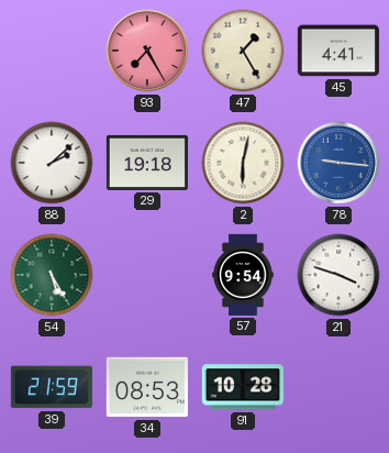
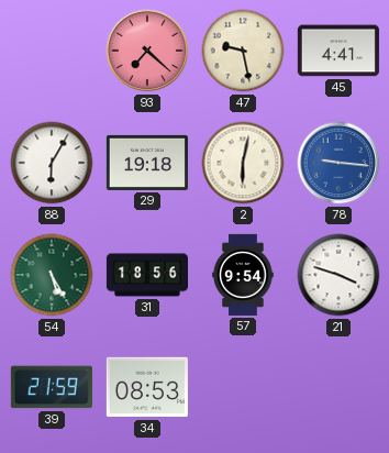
93: 7:25 -> 7:22
47: 1:25 -> 9:28
88: 2:08 -> 6:05
31: none -> 18:56
91: 10:28 -> none
